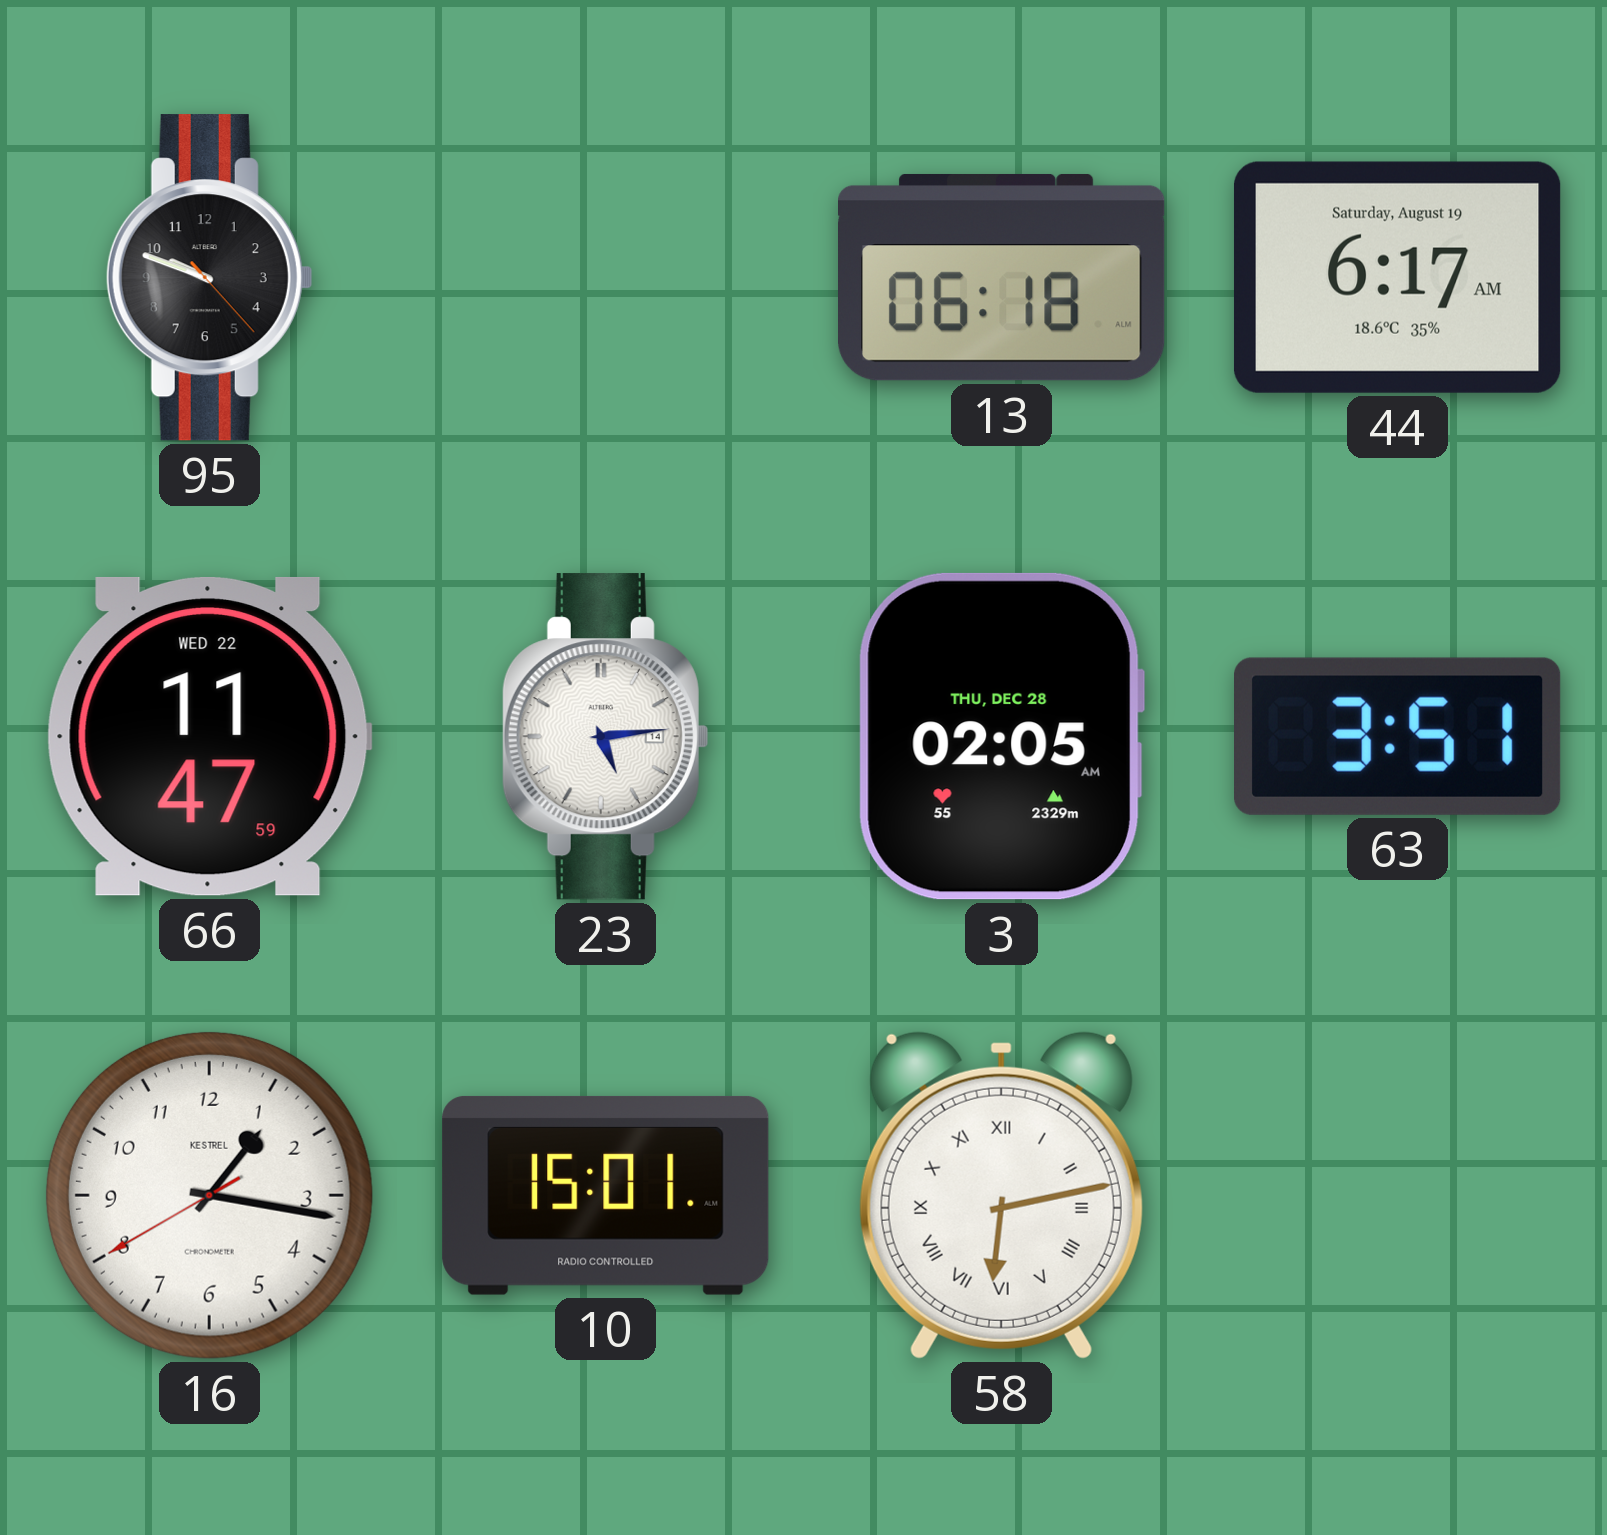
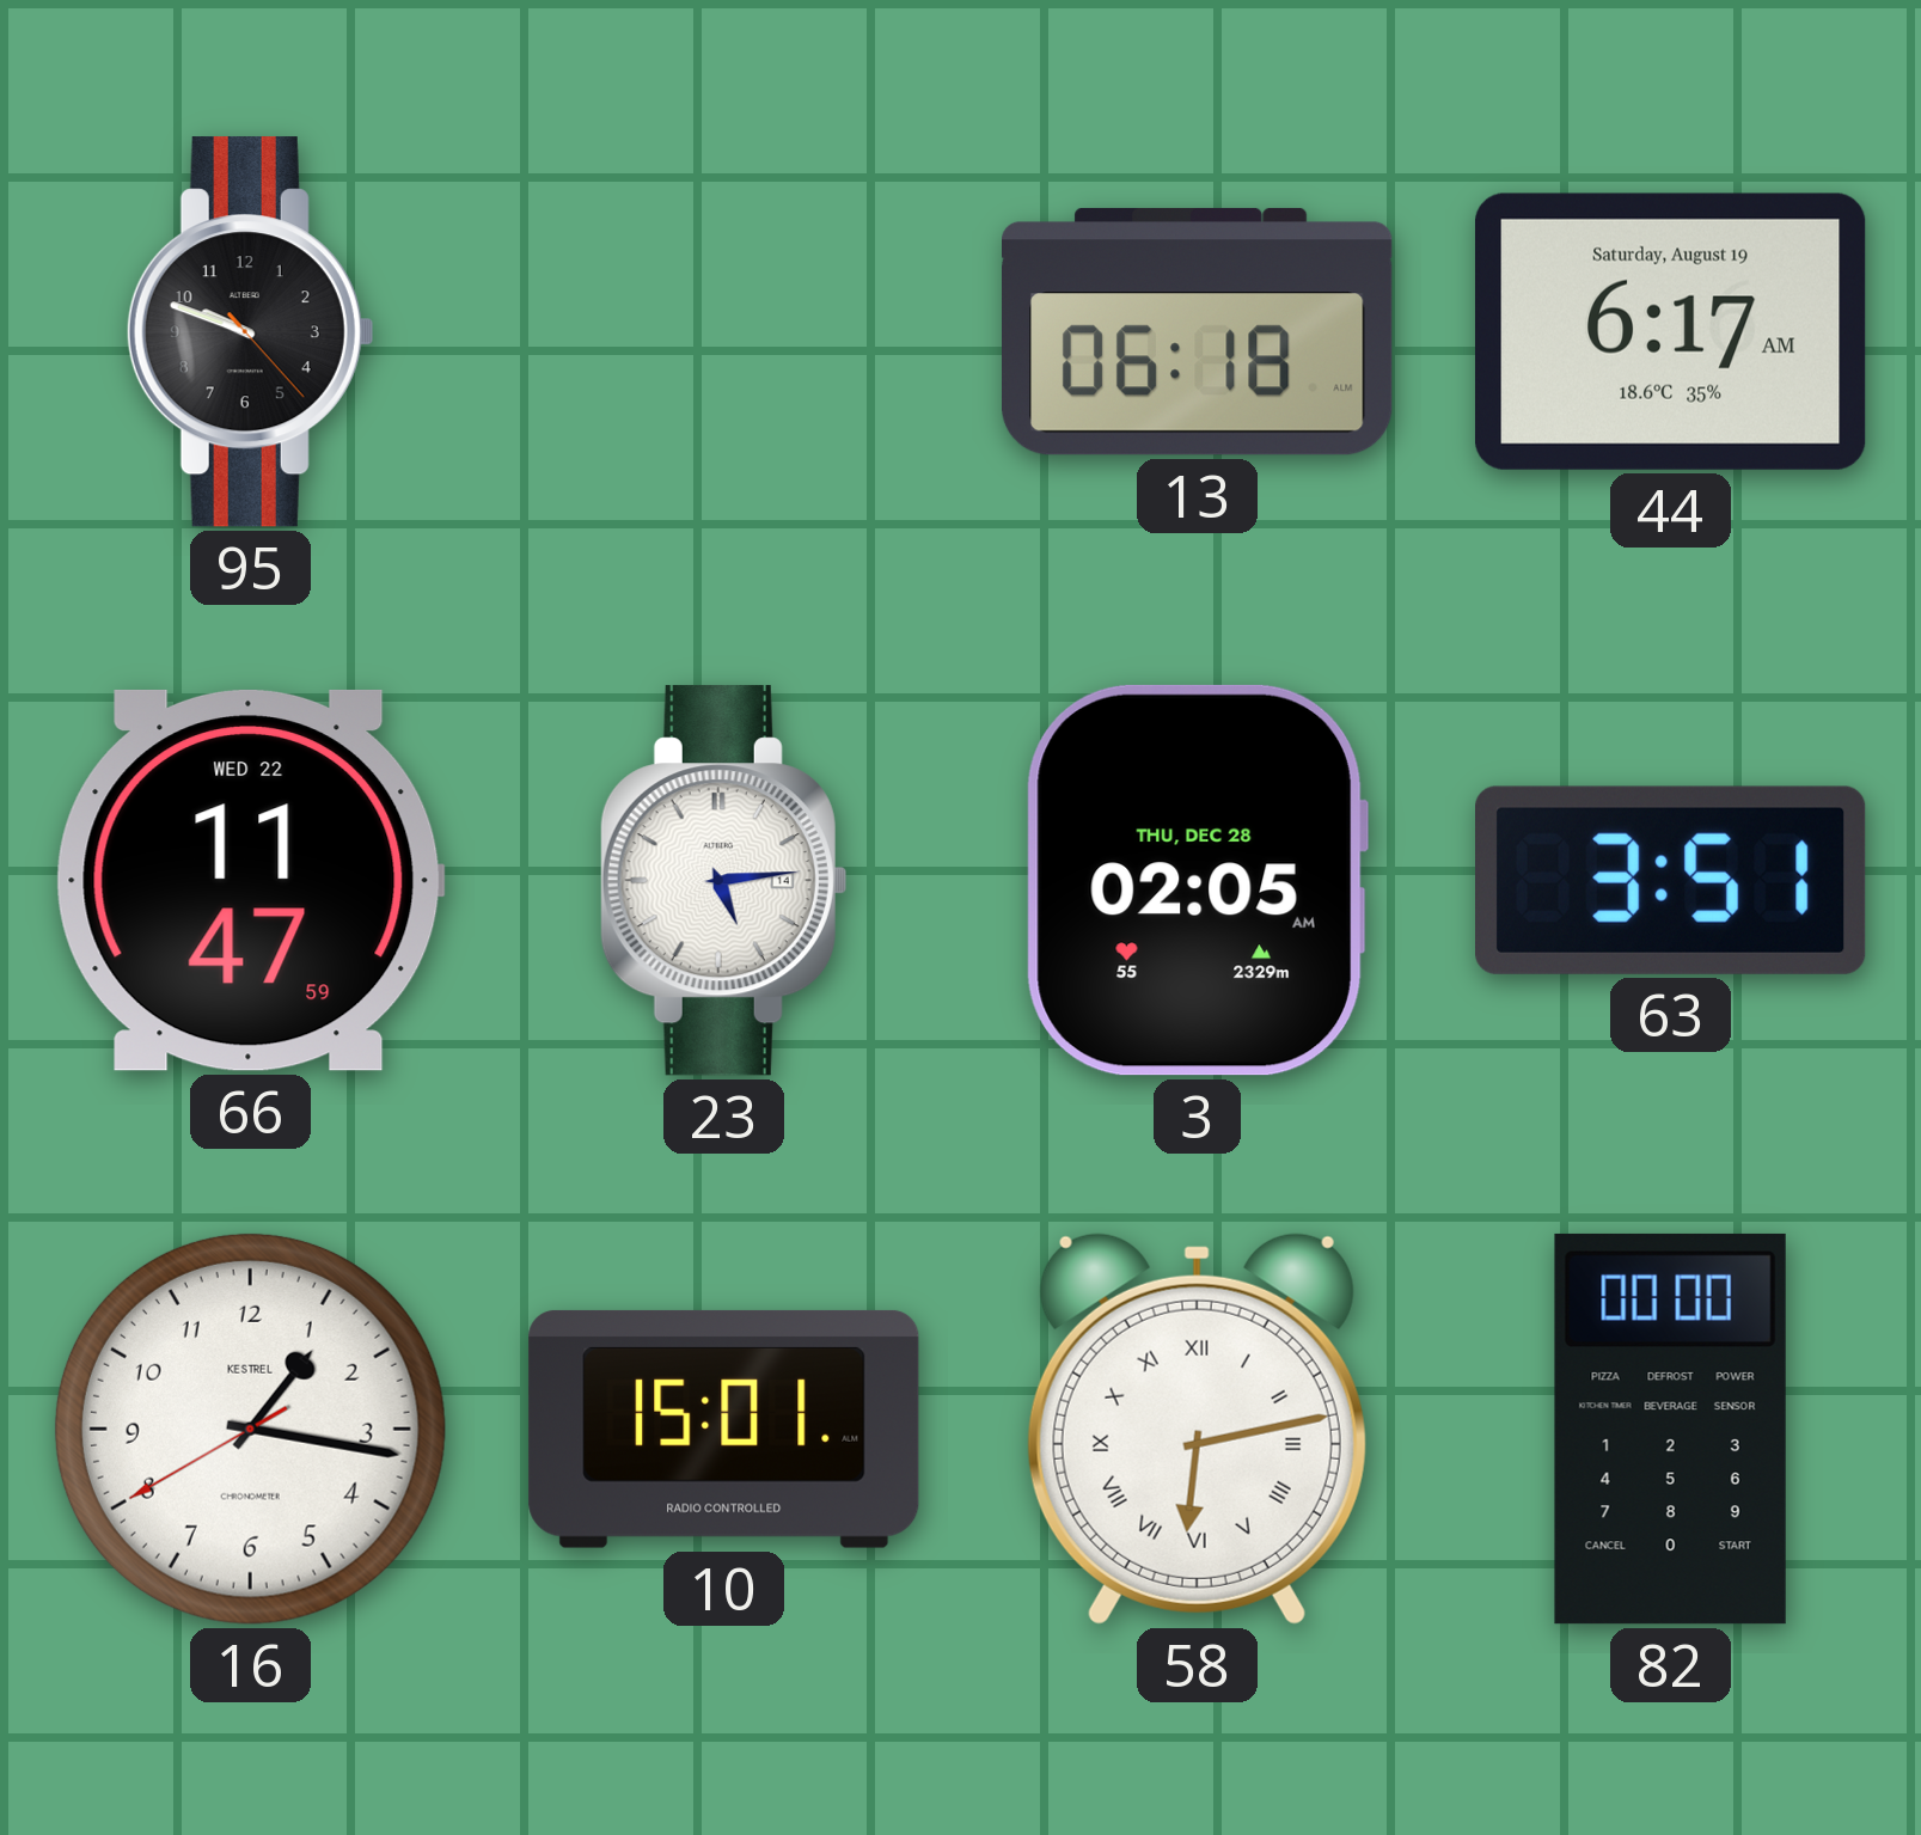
82: none -> 00:00
